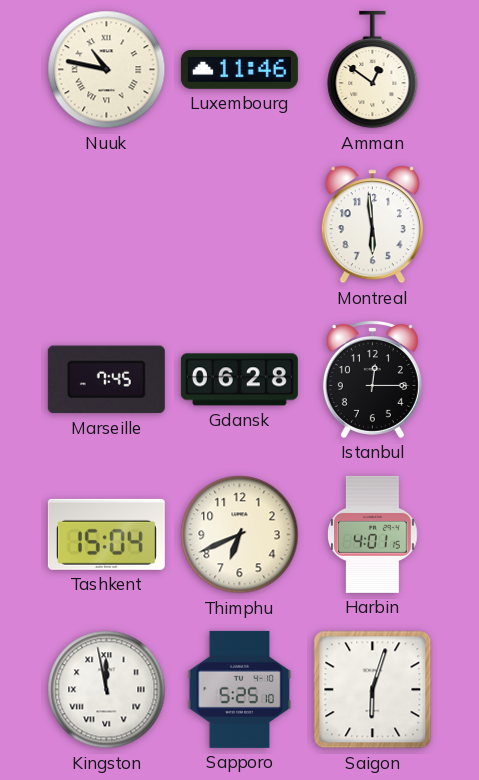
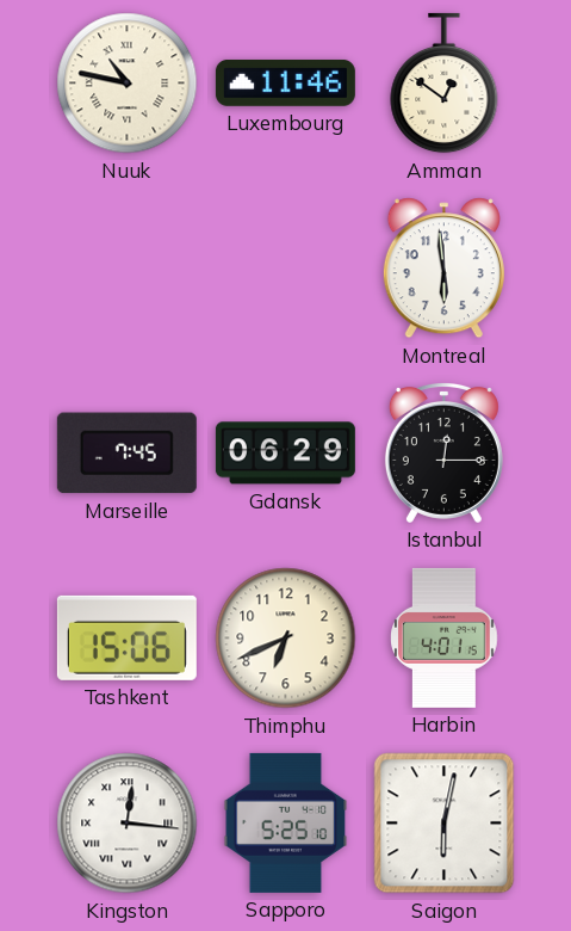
Gdansk: 06:28 -> 06:29
Tashkent: 15:04 -> 15:06
Kingston: 11:58 -> 12:16
Saigon: 6:03 -> 6:02
